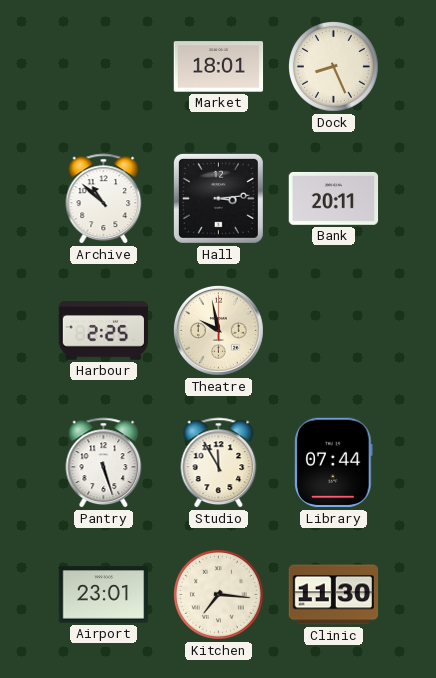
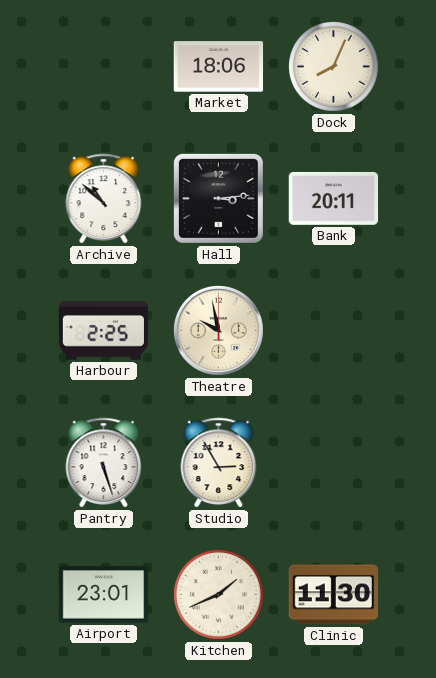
Market: 18:01 -> 18:06
Dock: 8:26 -> 8:04
Studio: 11:55 -> 2:55
Library: 07:44 -> none
Kitchen: 7:16 -> 1:41
